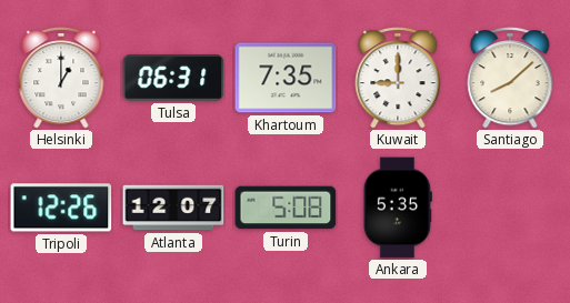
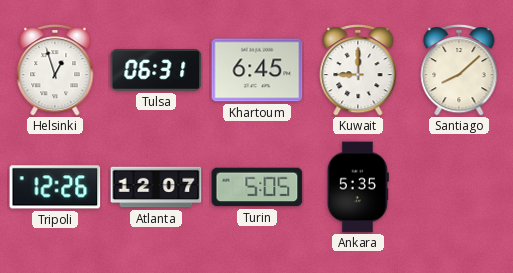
Helsinki: 1:00 -> 12:57
Khartoum: 7:35 -> 6:45
Turin: 5:08 -> 5:05
